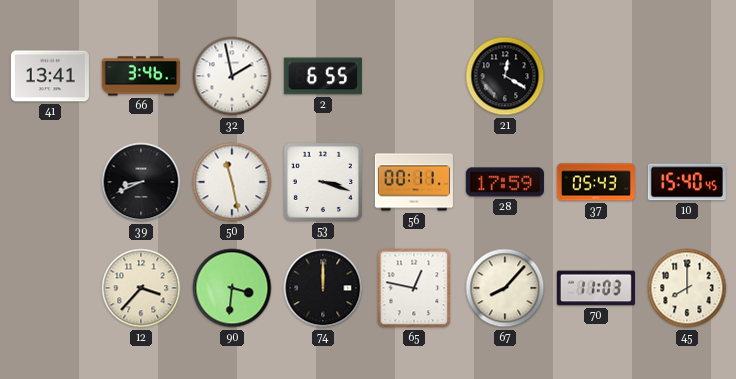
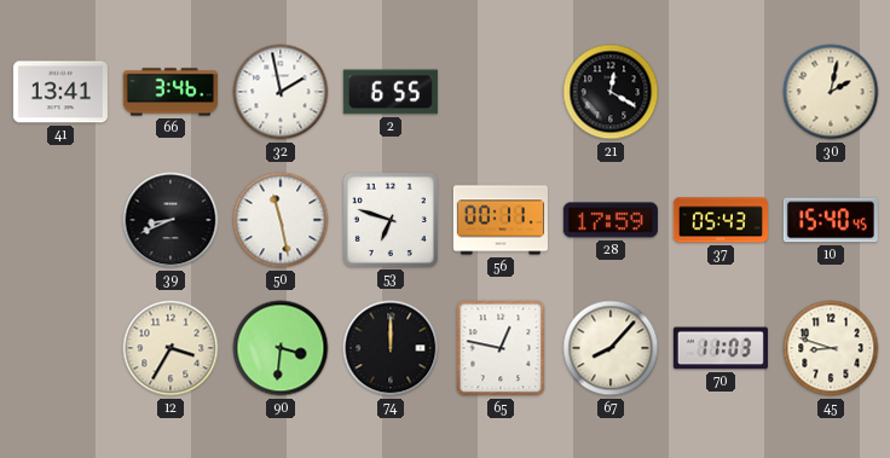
30: none -> 2:02
53: 3:18 -> 6:48
12: 3:37 -> 3:35
45: 8:00 -> 8:48
